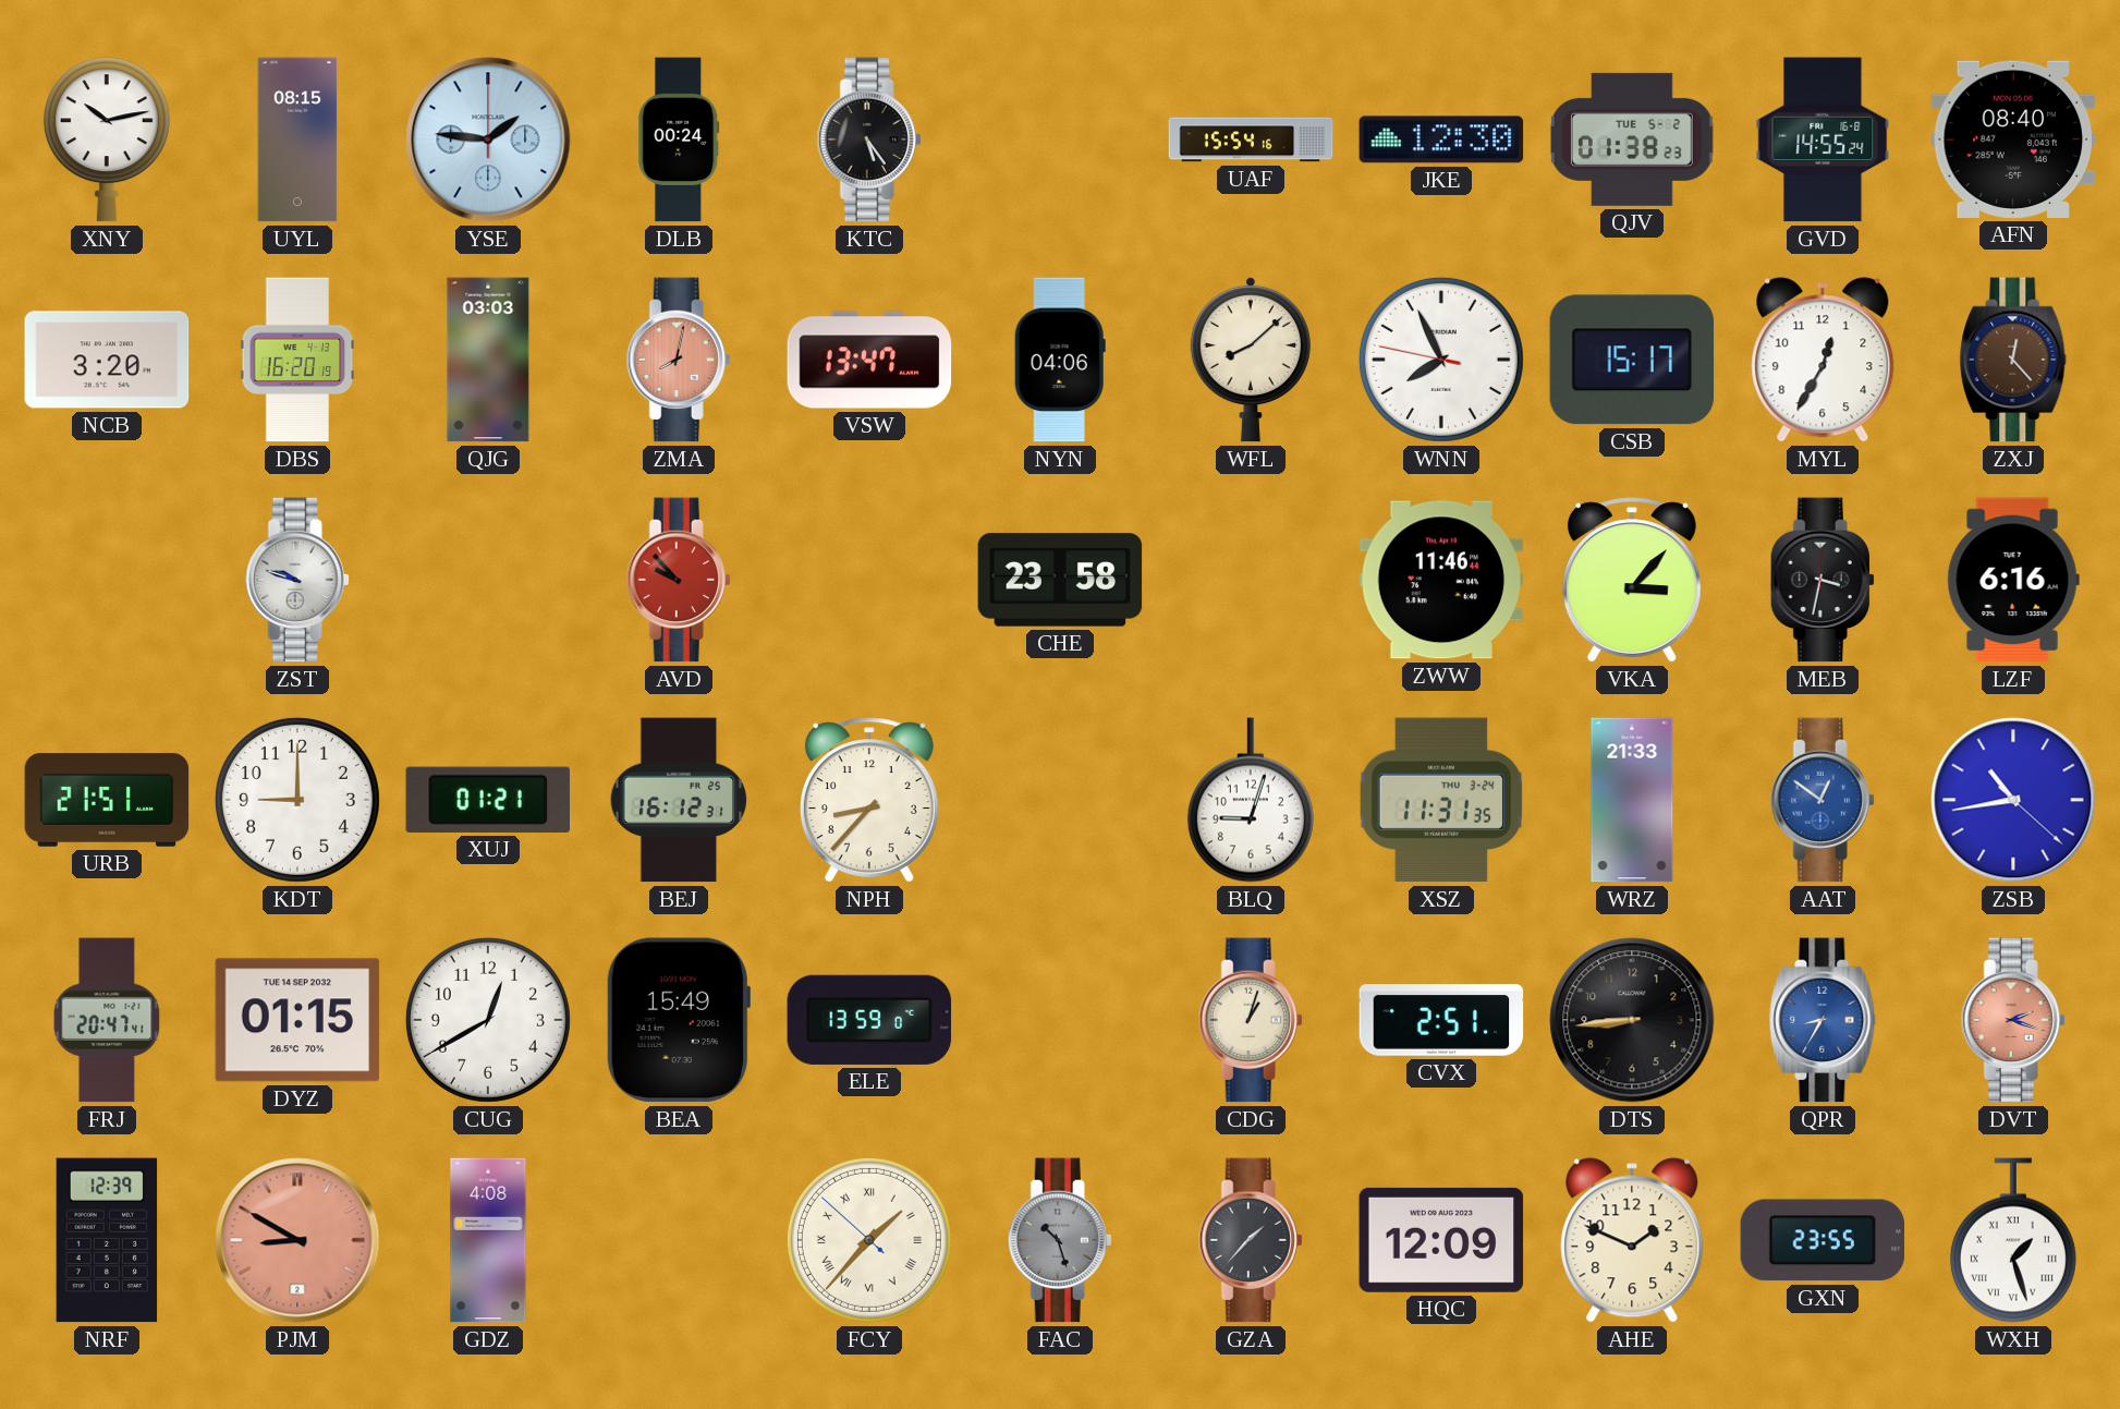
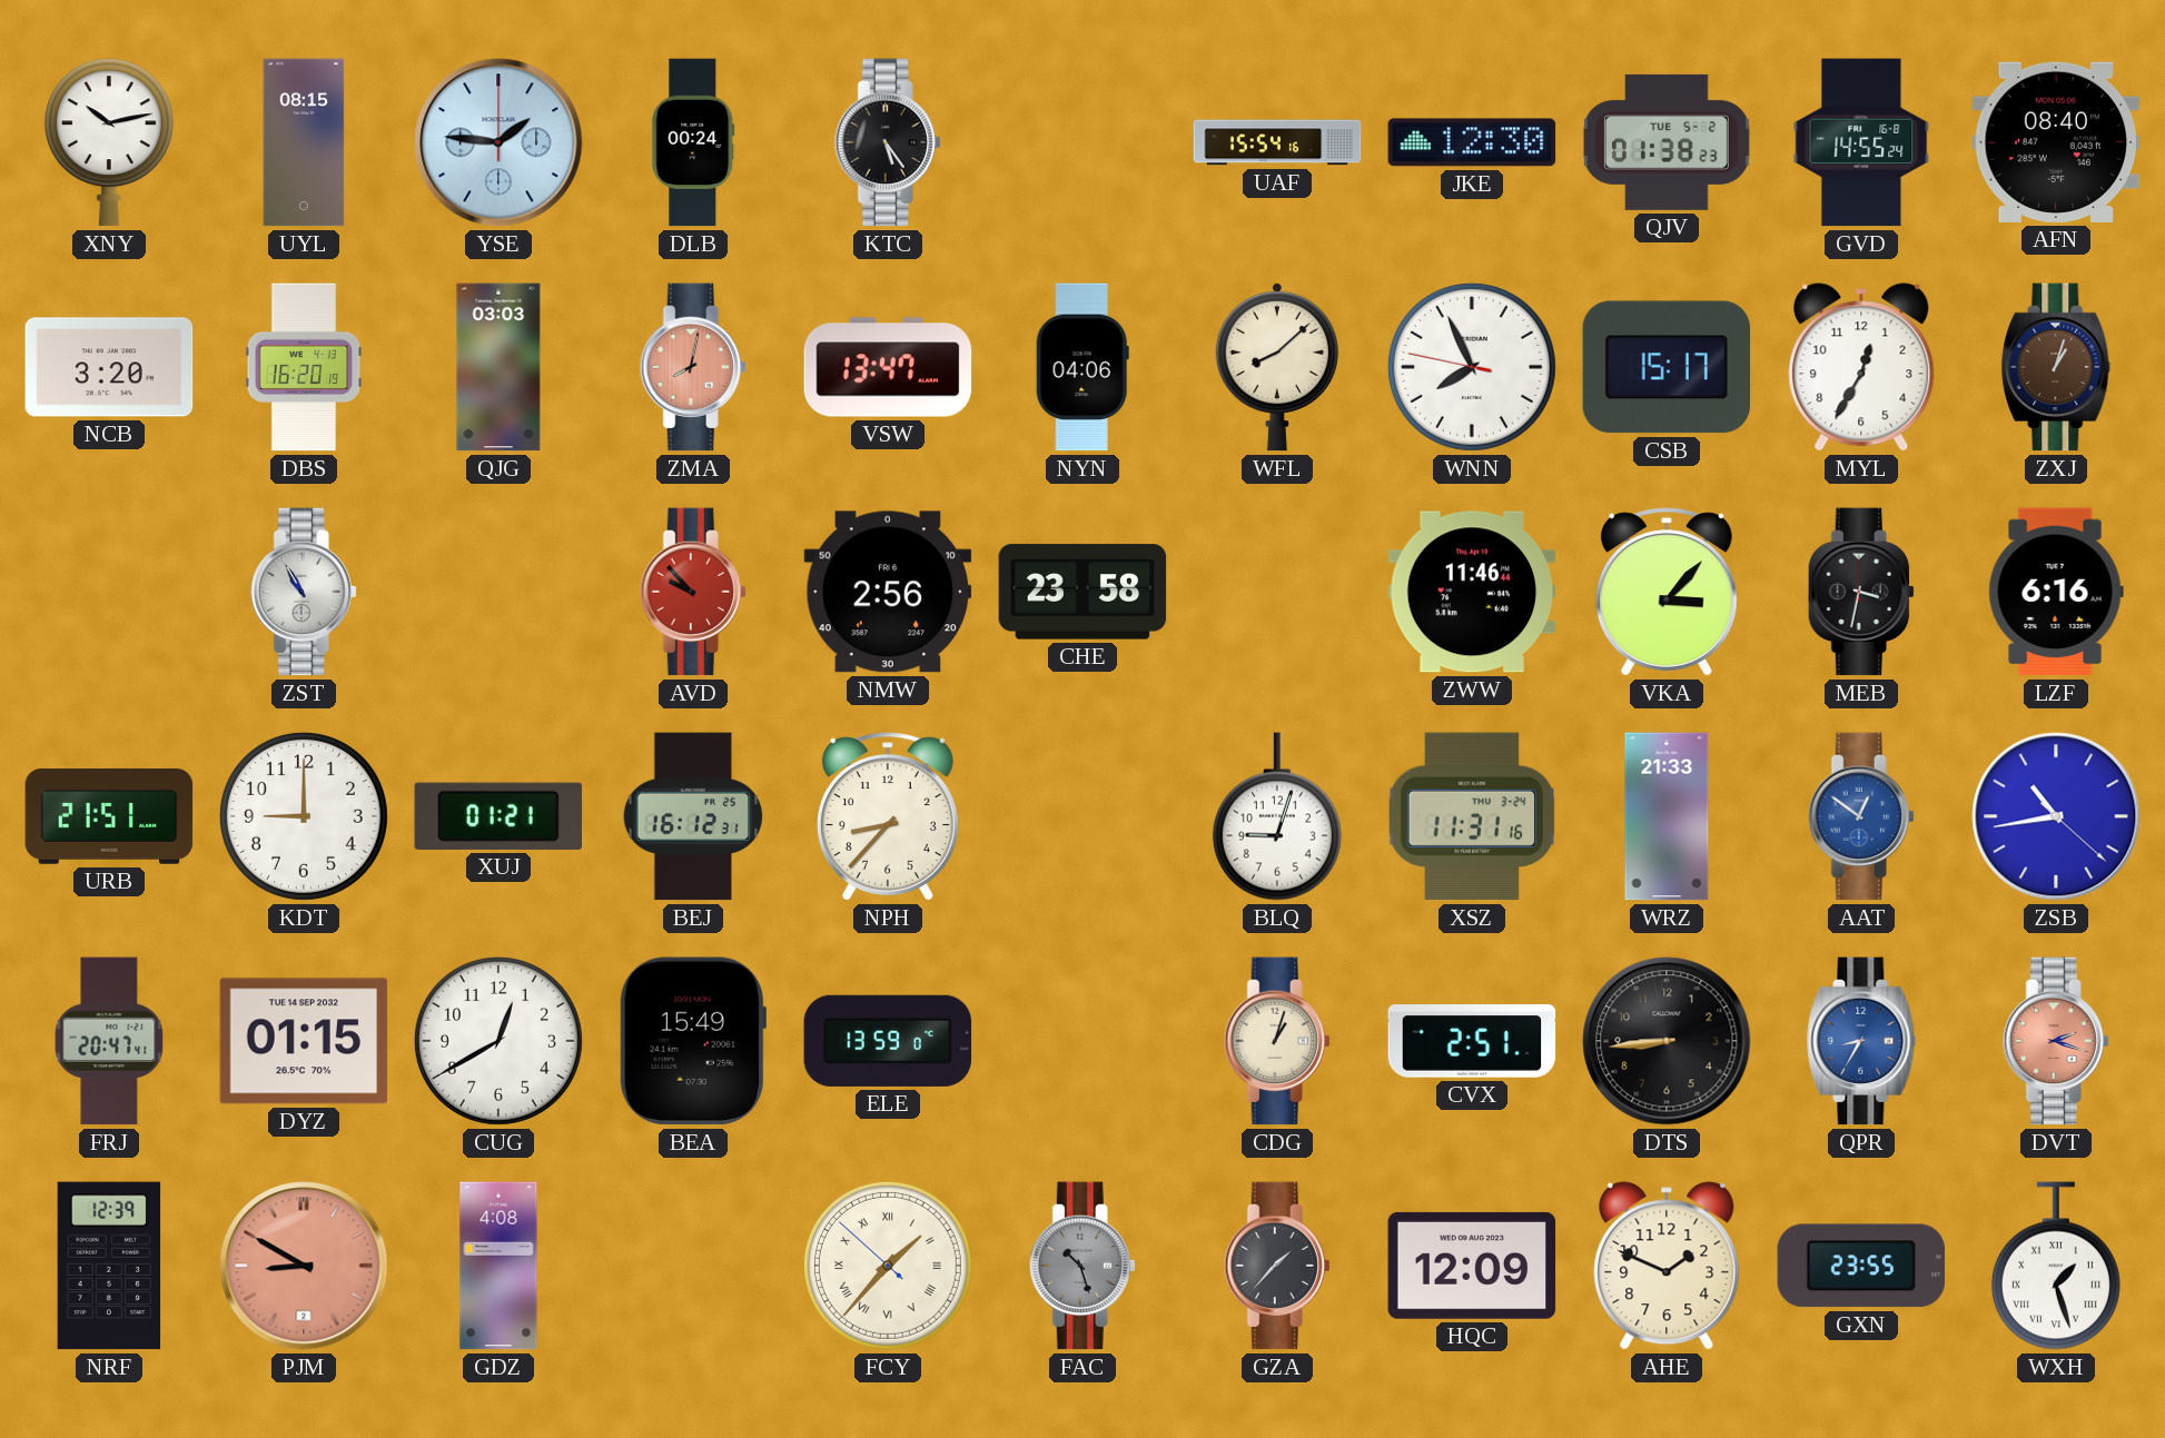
ZXJ: 12:23 -> 1:03
ZST: 9:48 -> 10:55
NMW: none -> 2:56
XSZ: 11:31:35 -> 11:31:16
